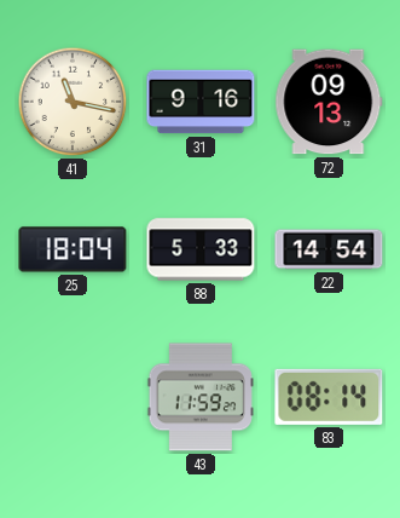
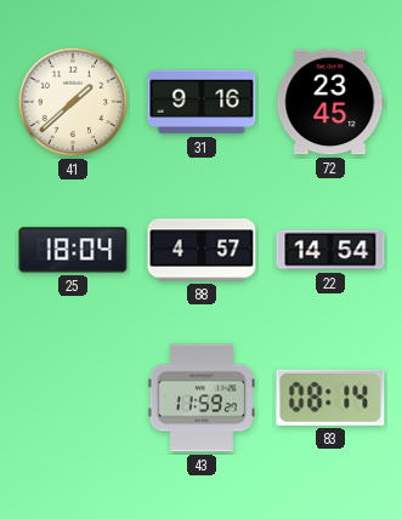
41: 11:17 -> 1:38
72: 09:13 -> 23:45
88: 5:33 -> 4:57
